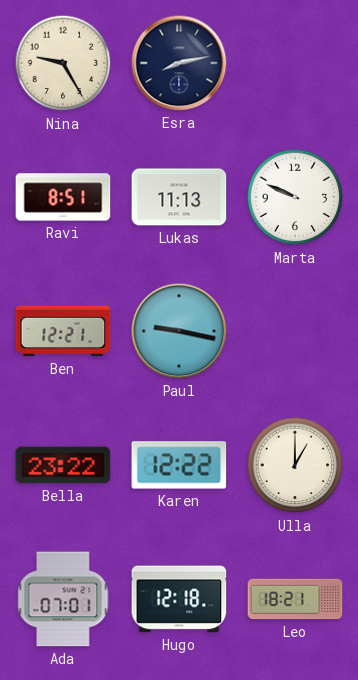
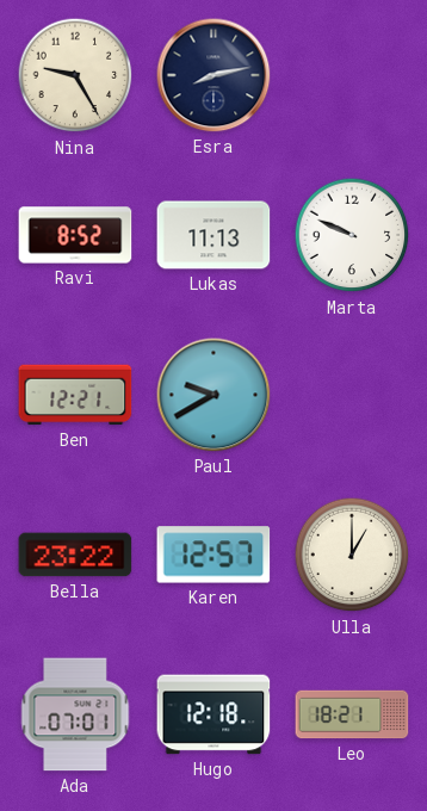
Ravi: 8:51 -> 8:52
Paul: 9:17 -> 9:40
Karen: 12:22 -> 12:57
